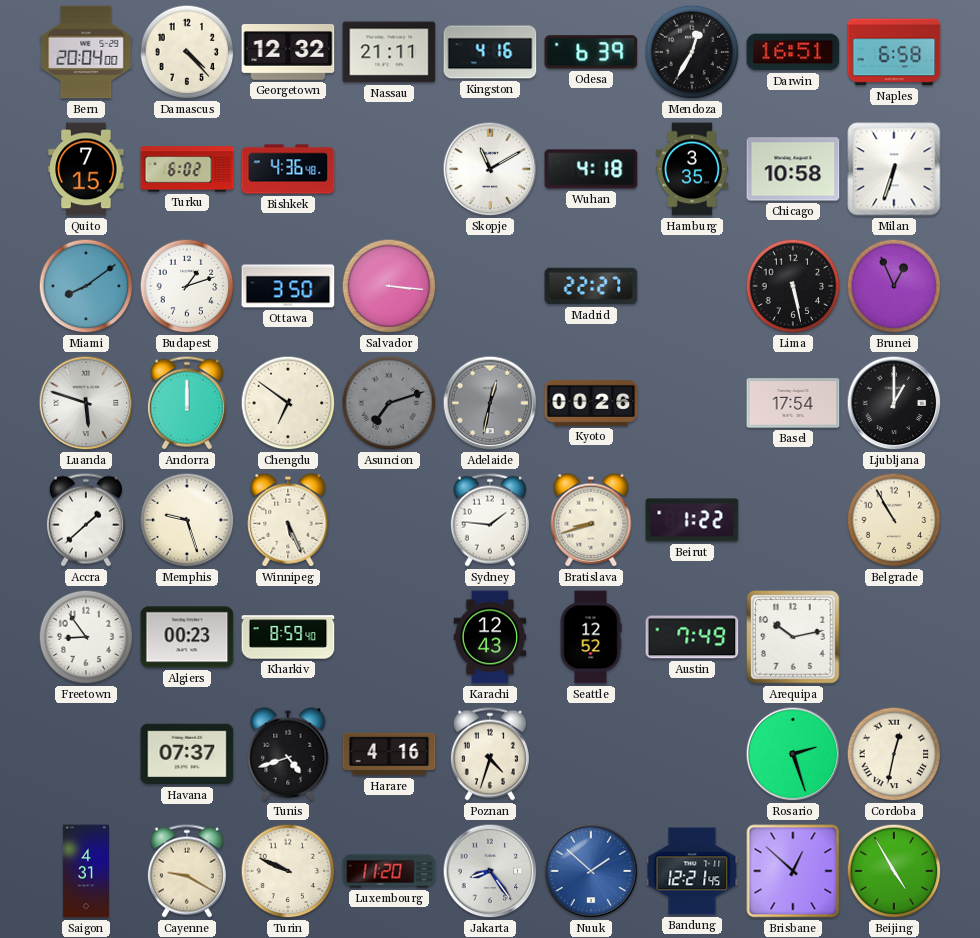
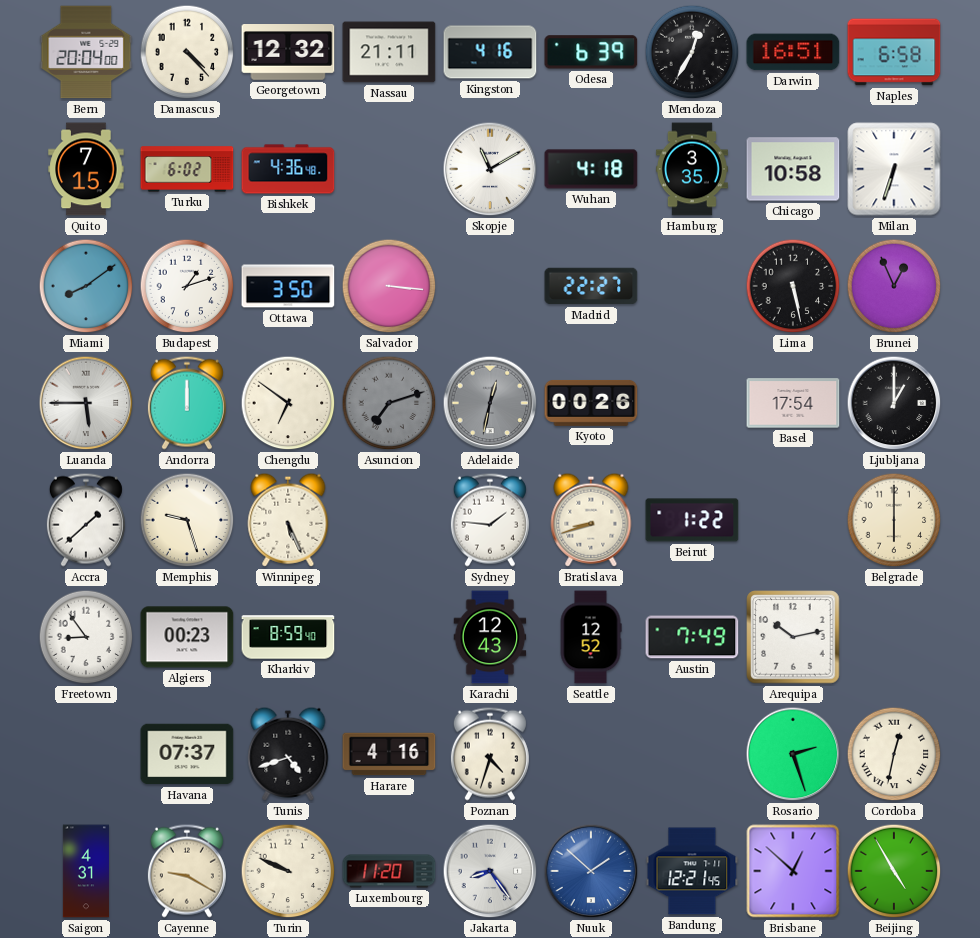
Luanda: 5:48 -> 5:45
Belgrade: 10:55 -> 6:00
